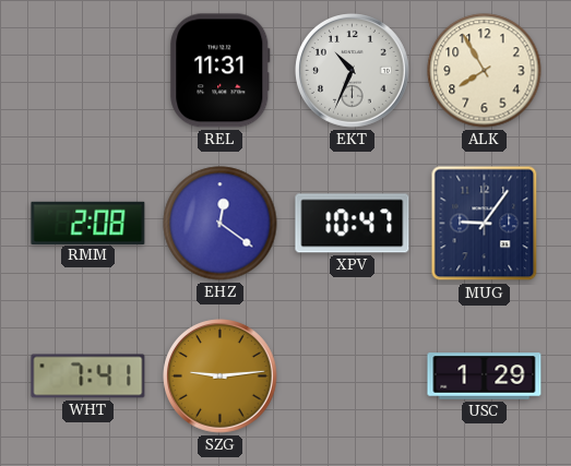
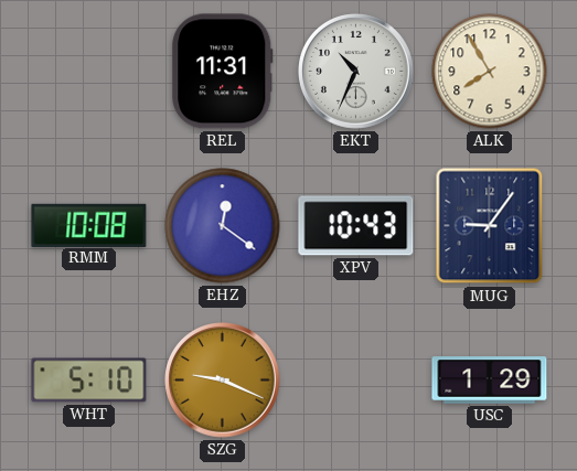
RMM: 2:08 -> 10:08
XPV: 10:47 -> 10:43
WHT: 7:41 -> 5:10
SZG: 9:14 -> 9:19
